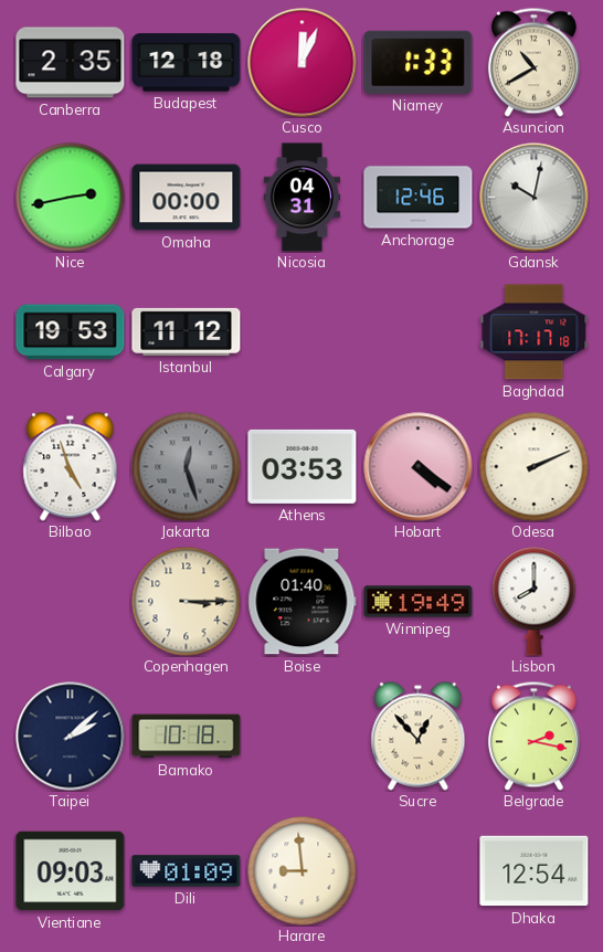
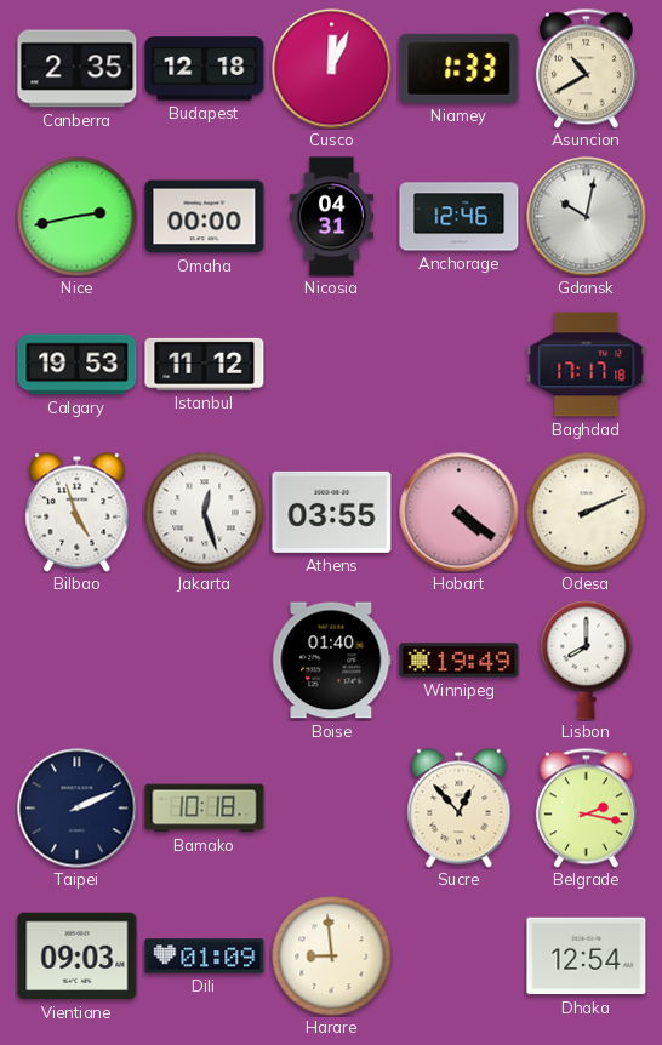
Jakarta dial: grey -> white
Athens: 03:53 -> 03:55
Copenhagen: 3:15 -> none
Taipei: 2:08 -> 2:11
